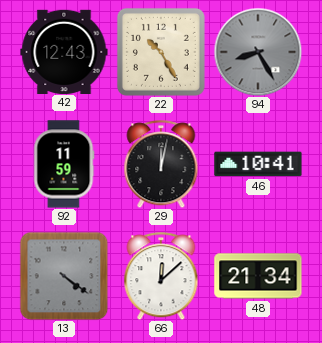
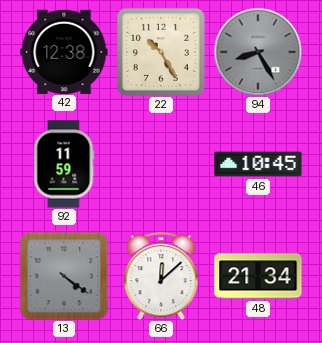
42: 12:43 -> 12:38
29: 12:02 -> none
46: 10:41 -> 10:45
